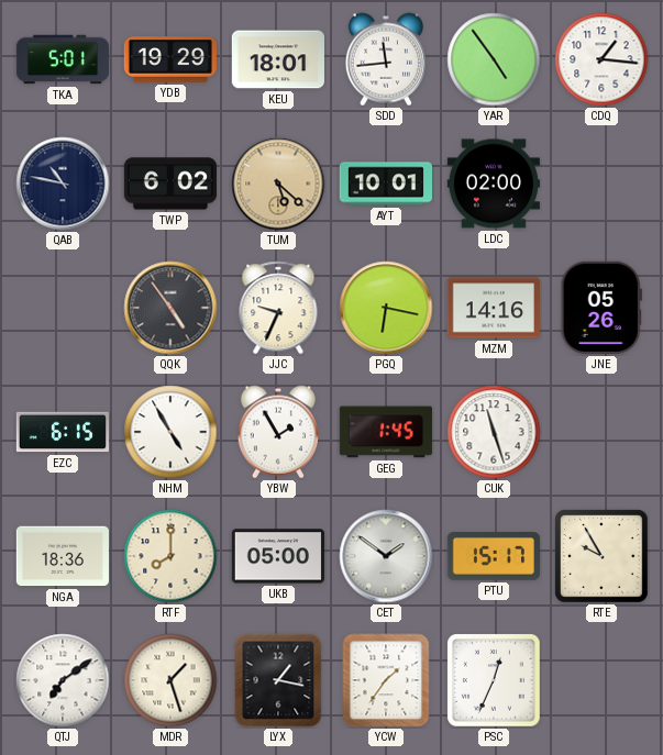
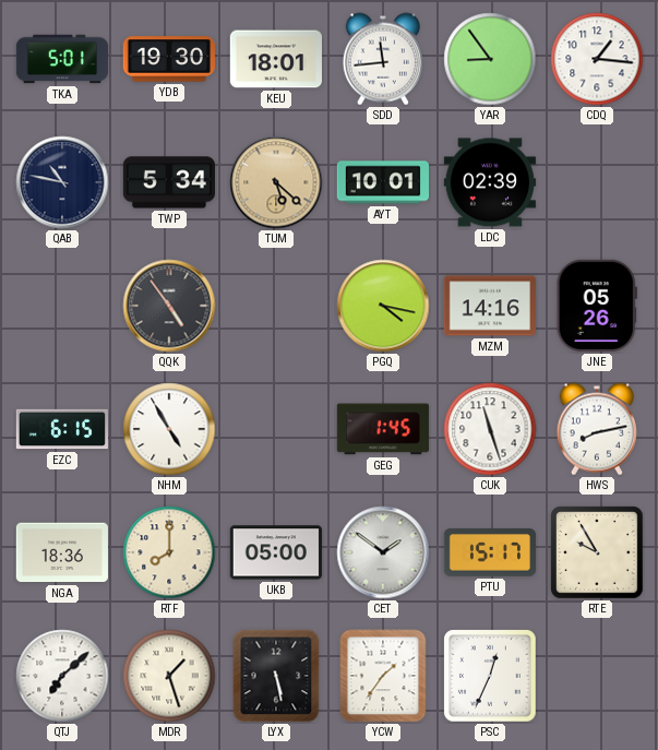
YDB: 19:29 -> 19:30
YAR: 4:54 -> 8:54
TWP: 6:02 -> 5:34
LDC: 02:00 -> 02:39
JJC: 9:34 -> none
PGQ: 6:17 -> 4:17
YBW: 1:55 -> none
HWS: none -> 8:13
QTJ: 7:09 -> 7:08
LYX: 1:17 -> 5:28
